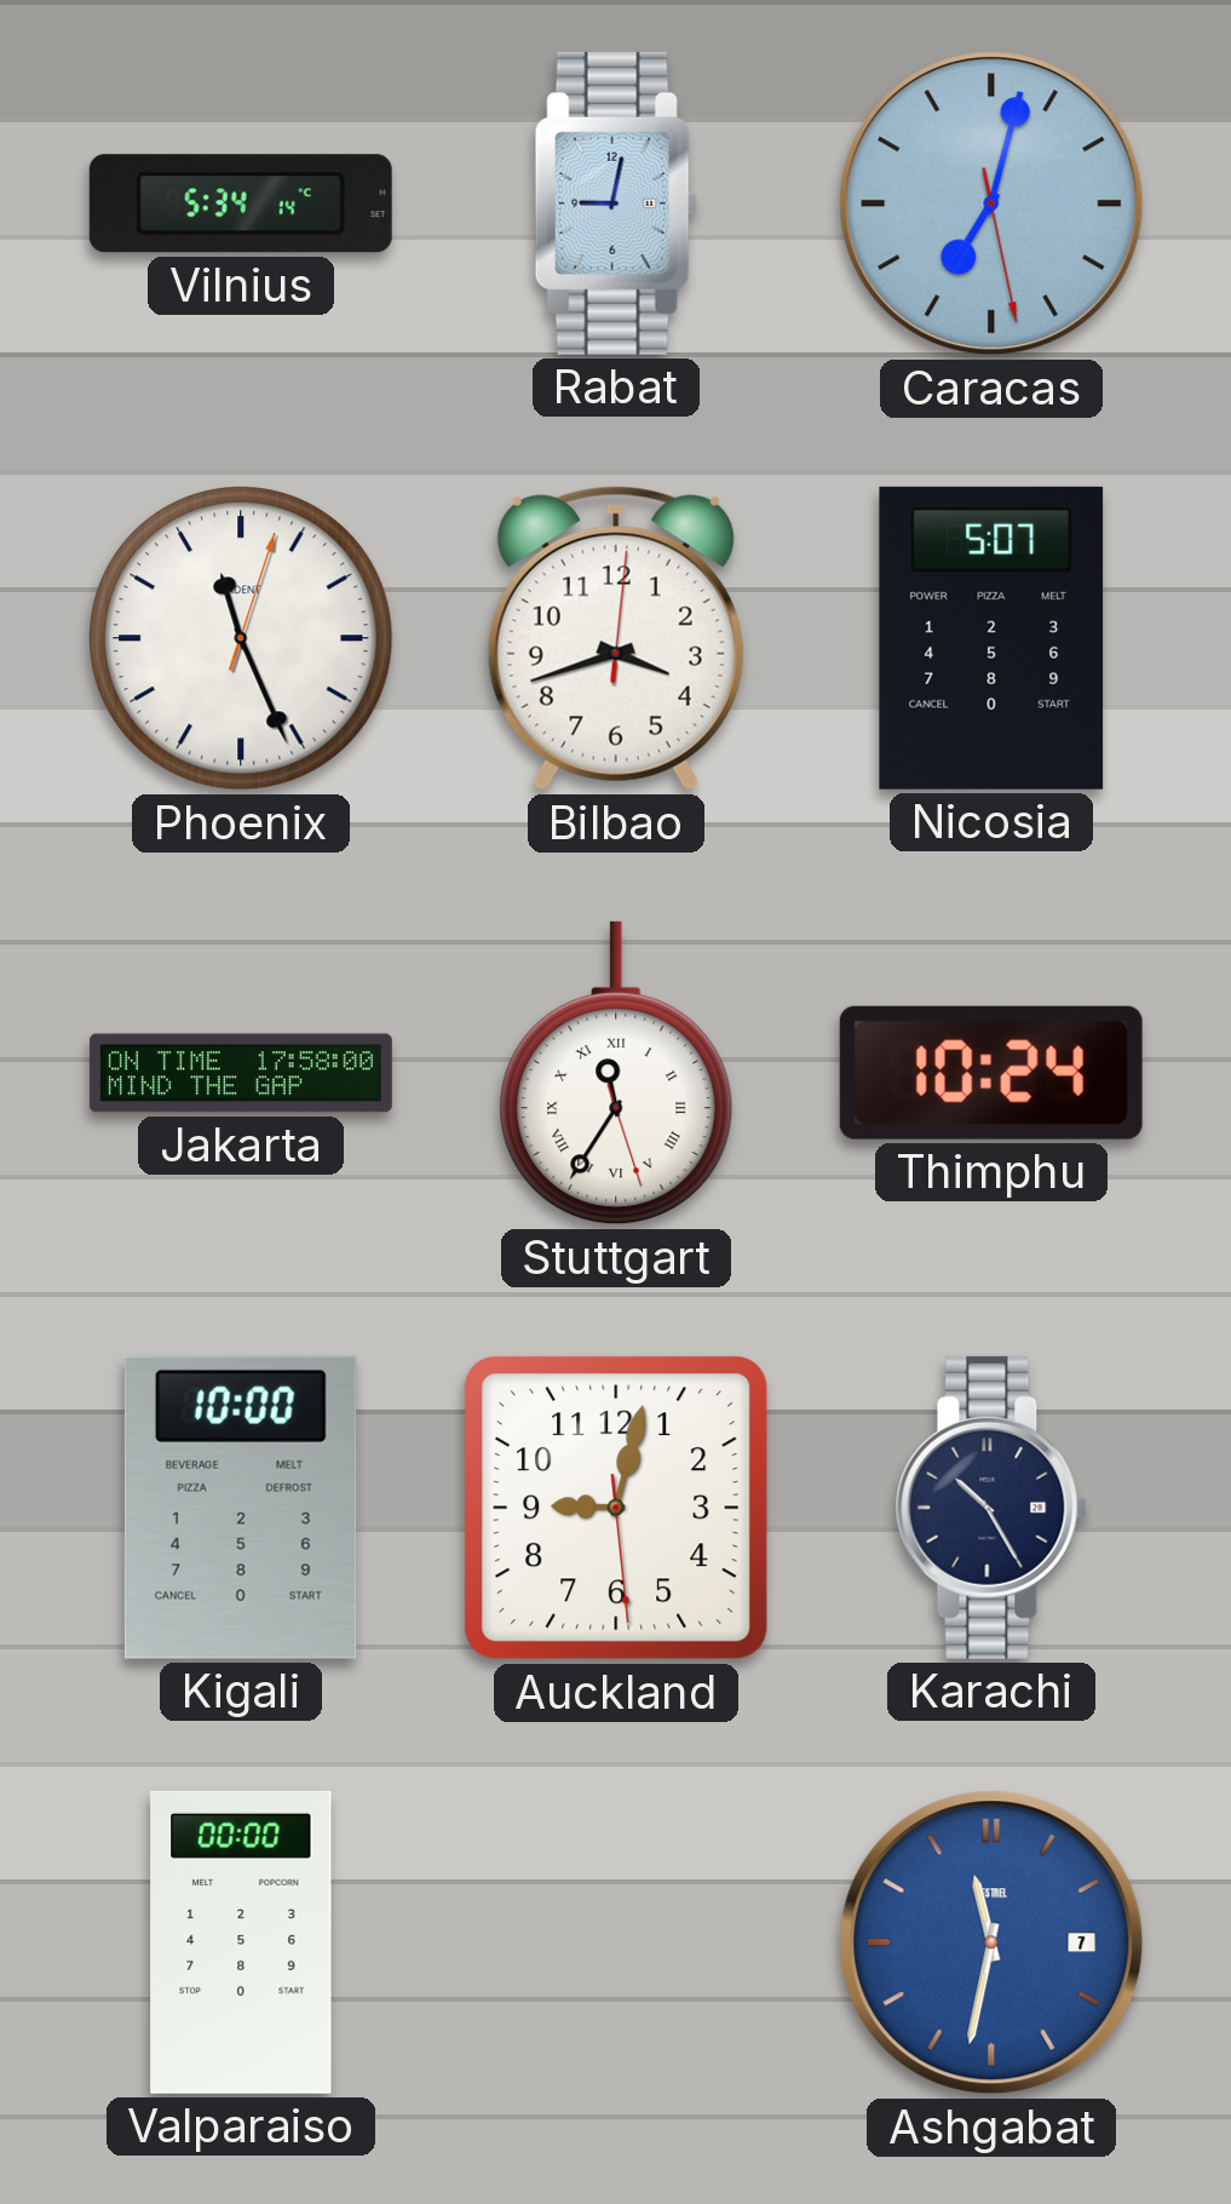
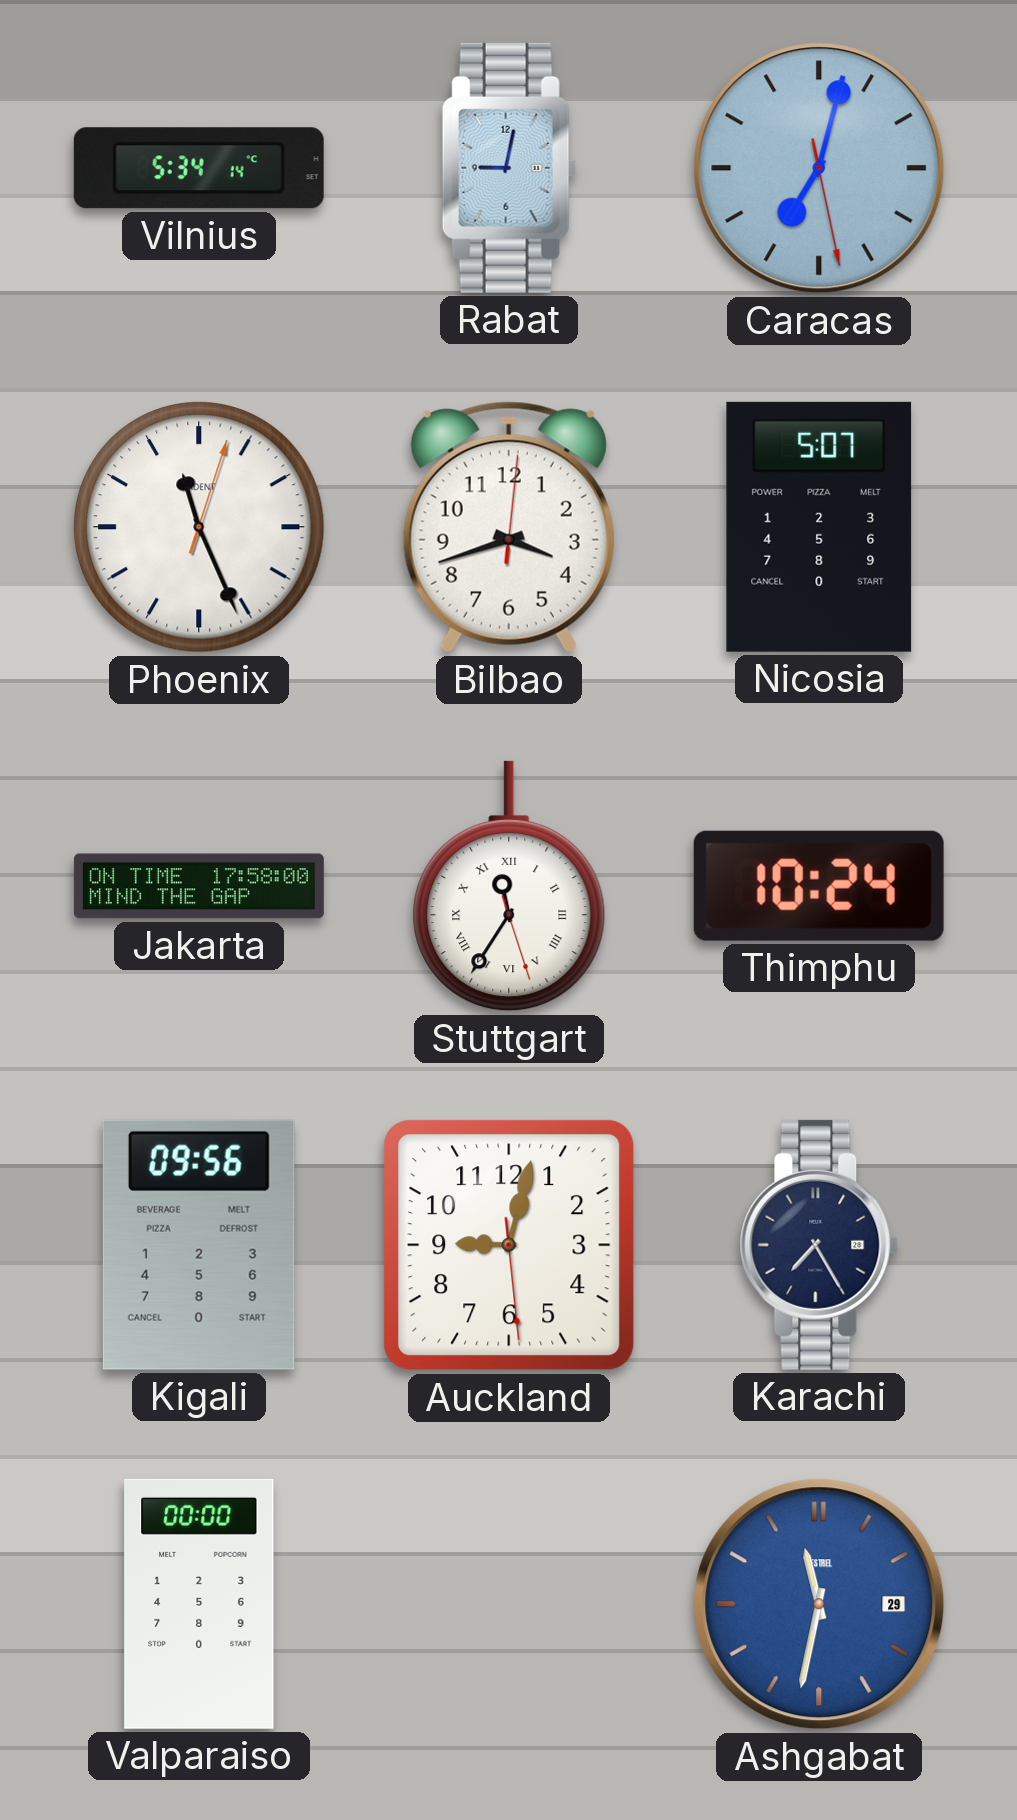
Kigali: 10:00 -> 09:56
Karachi: 10:25 -> 7:25
Ashgabat date: 7 -> 29
